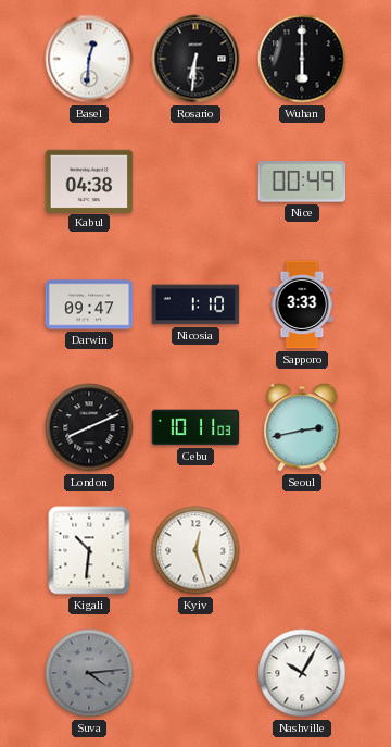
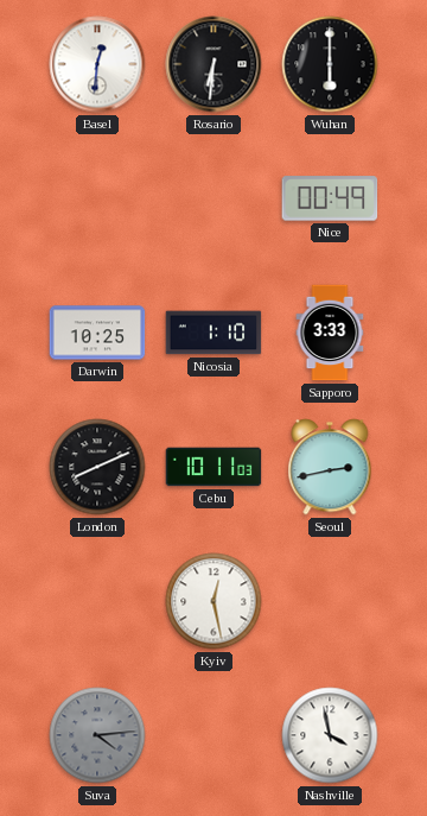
Kabul: 04:38 -> none
Darwin: 09:47 -> 10:25
Kigali: 10:31 -> none
Kyiv: 12:27 -> 12:28
Nashville: 10:05 -> 3:58
